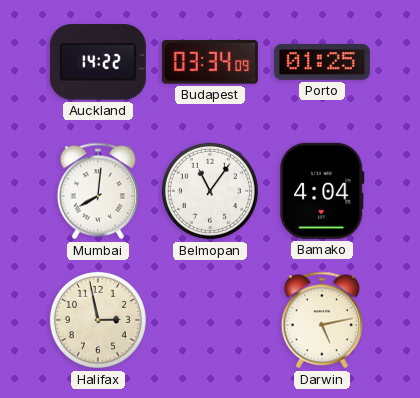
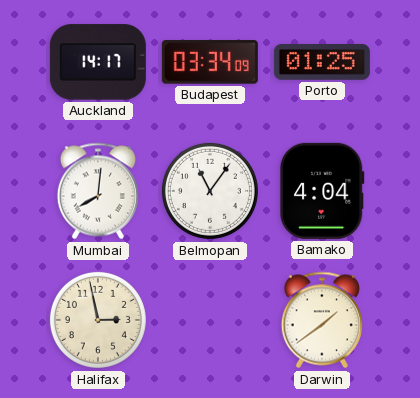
Auckland: 14:22 -> 14:17
Darwin: 5:13 -> 1:39
